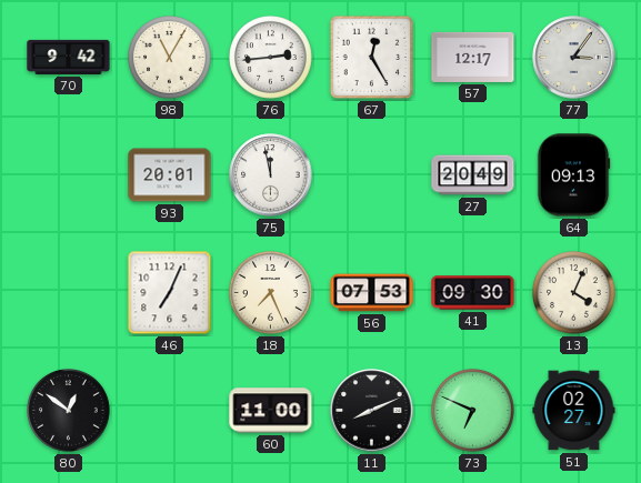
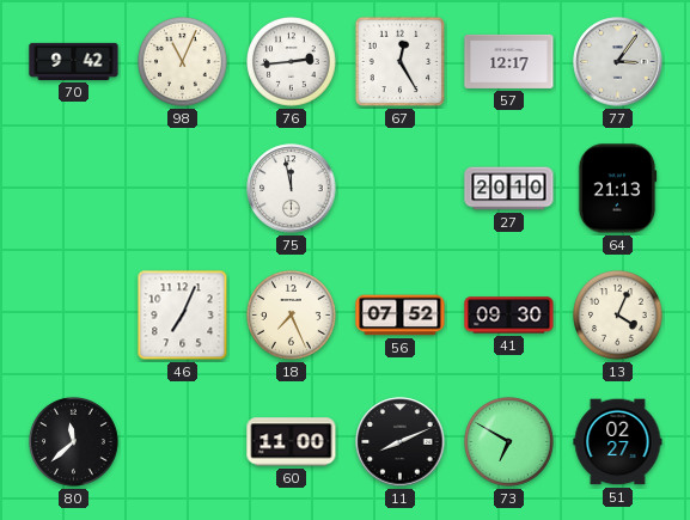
98: 11:05 -> 11:04
93: 20:01 -> none
27: 20:49 -> 20:10
64: 09:13 -> 21:13
56: 07:53 -> 07:52
80: 12:51 -> 11:38
73: 6:49 -> 6:50
